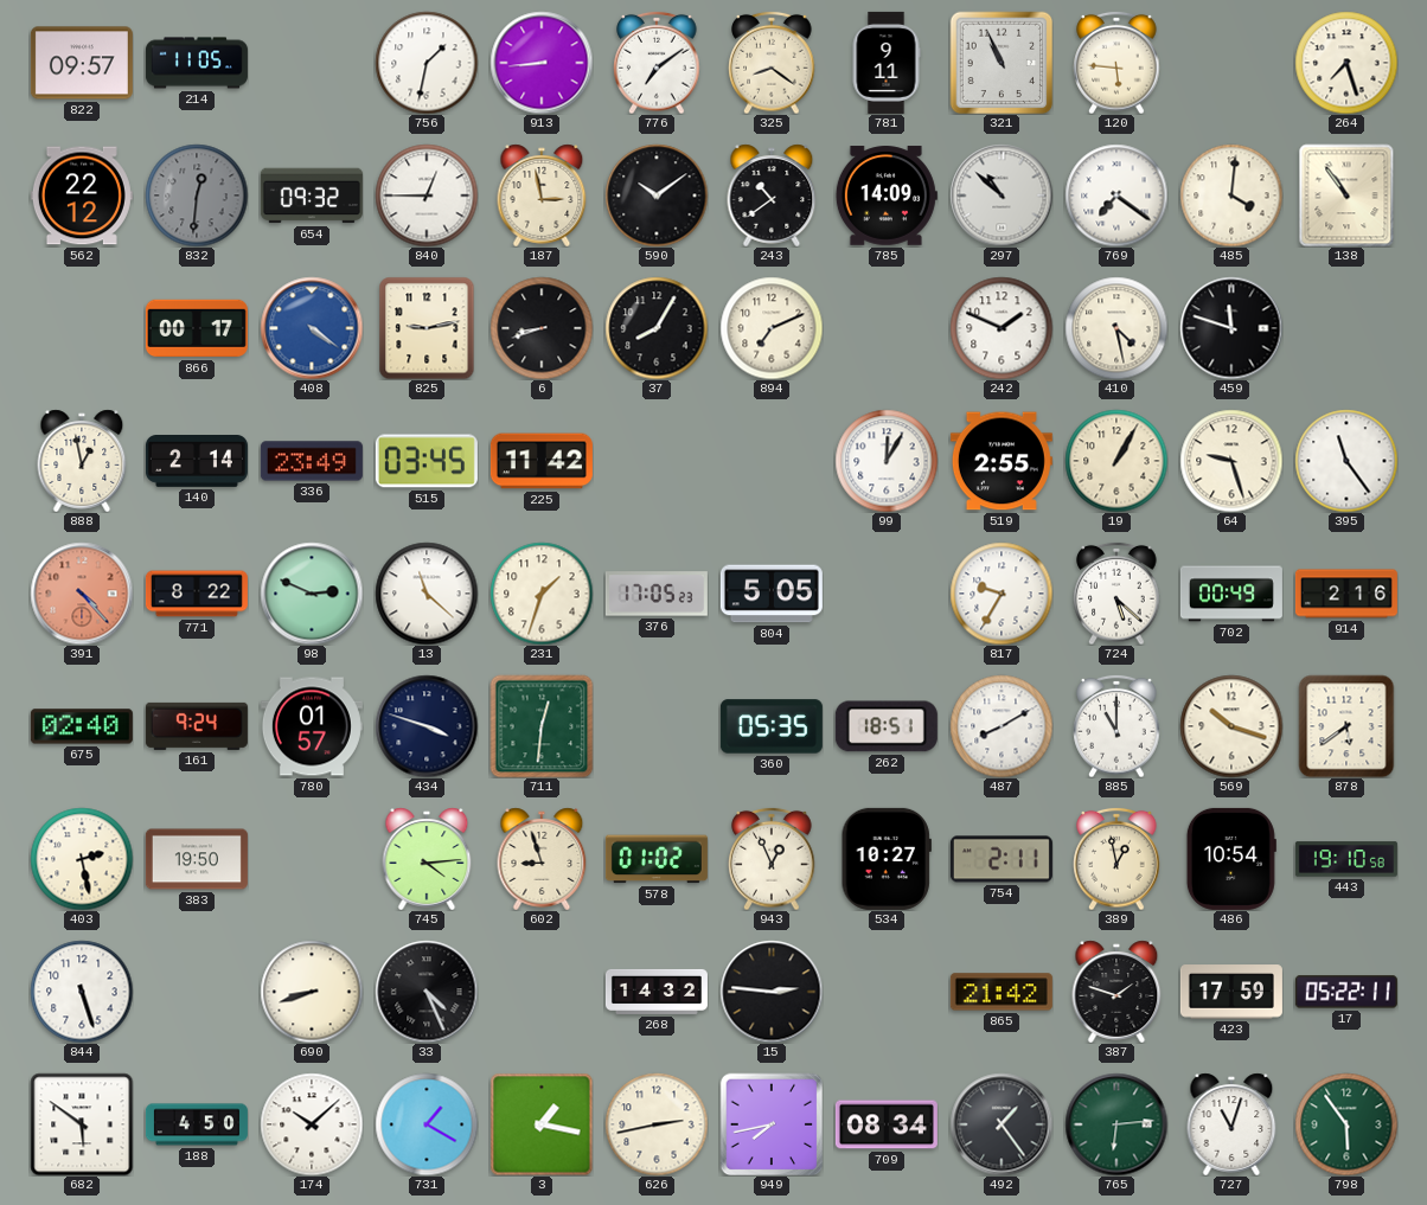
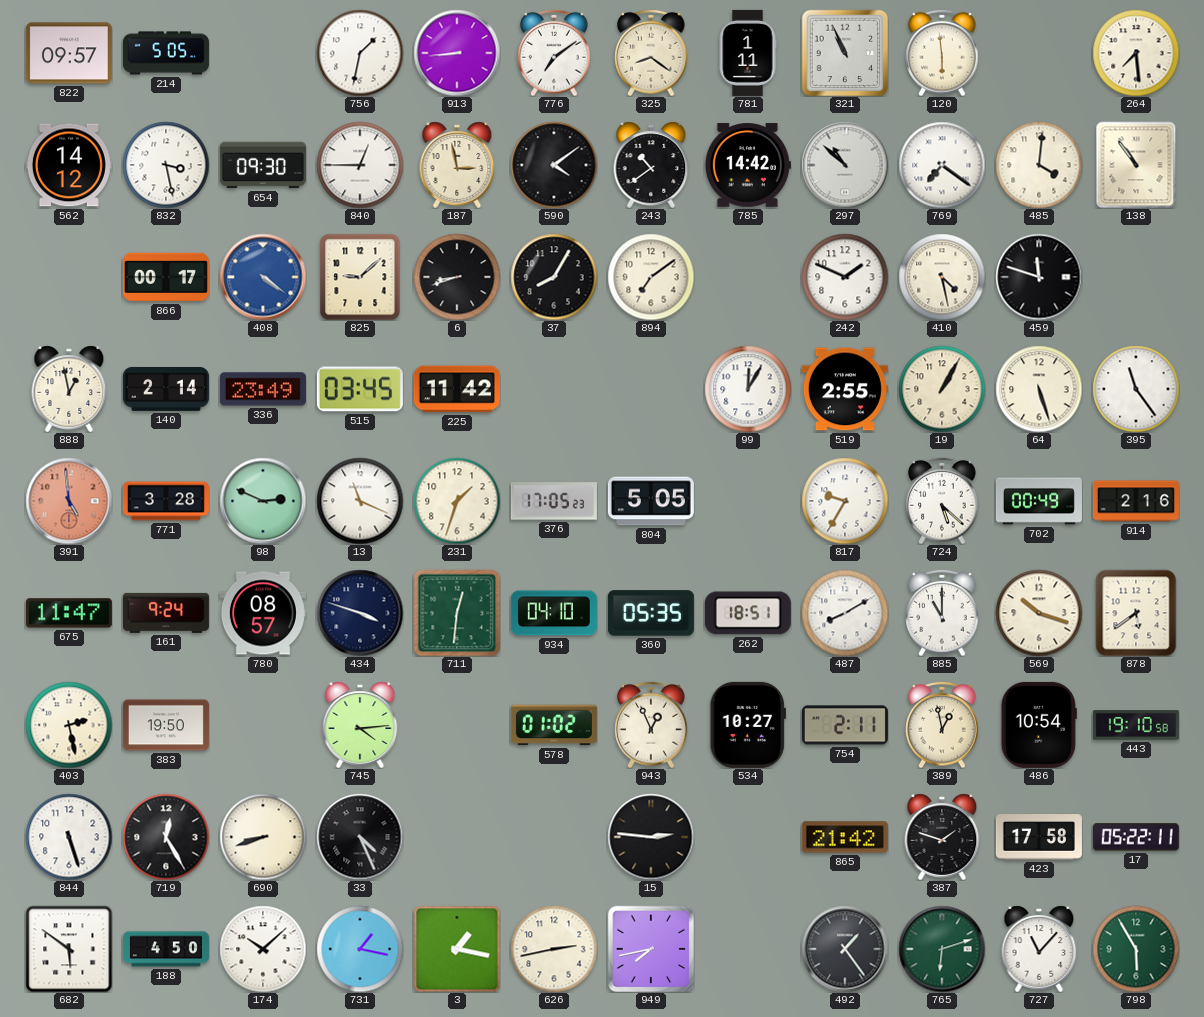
214: 11:05 -> 5:05
781: 9:11 -> 1:11
120: 5:46 -> 5:59
264: 7:27 -> 7:29
562: 22:12 -> 14:12
832: 12:31 -> 3:28
832 dial: grey -> white
654: 09:32 -> 09:30
590: 10:09 -> 4:09
785: 14:09 -> 14:42
825: 9:13 -> 9:08
894: 7:11 -> 7:09
64: 9:27 -> 5:27
391: 4:23 -> 4:59
771: 8:22 -> 3:28
13: 11:22 -> 11:19
675: 02:40 -> 11:47
780: 01:57 -> 08:57
934: none -> 04:10
602: 8:57 -> none
719: none -> 12:25
268: 14:32 -> none
423: 17:59 -> 17:58
731: 1:20 -> 1:17
709: 08:34 -> none
765: 6:14 -> 6:12
727: 11:03 -> 11:07
798: 5:54 -> 5:55
